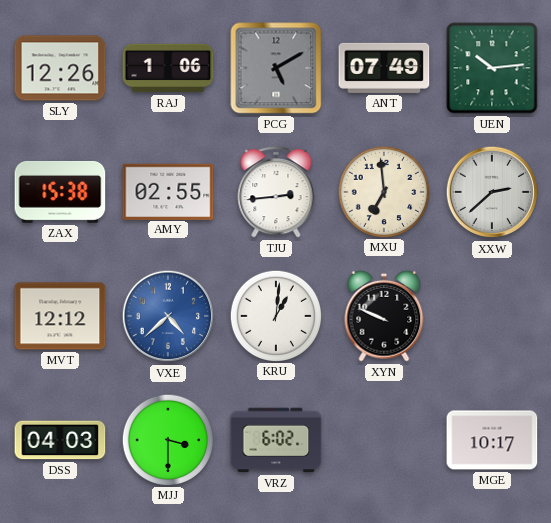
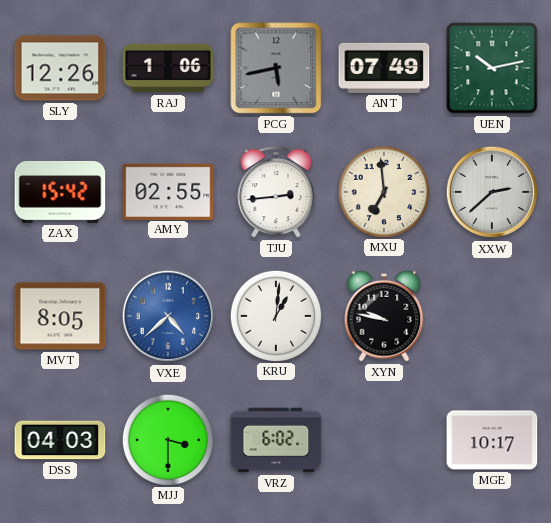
PCG: 5:10 -> 5:43
UEN: 10:14 -> 10:13
ZAX: 15:38 -> 15:42
MVT: 12:12 -> 8:05
XYN: 9:49 -> 9:47
